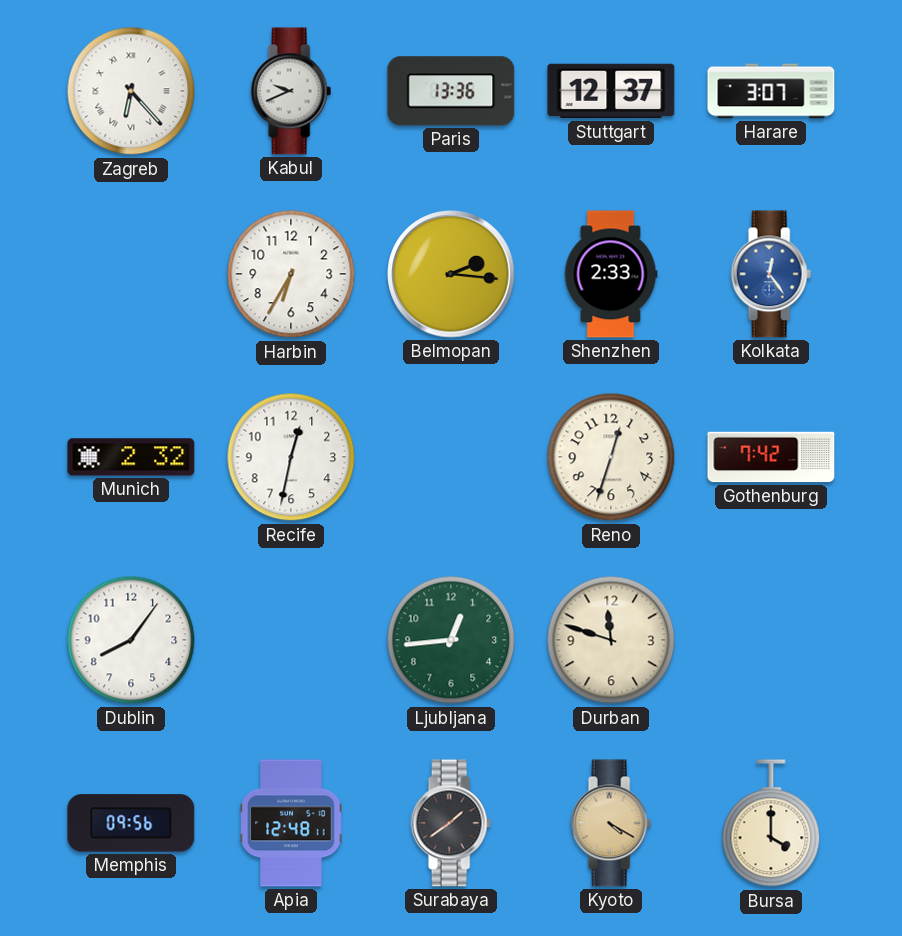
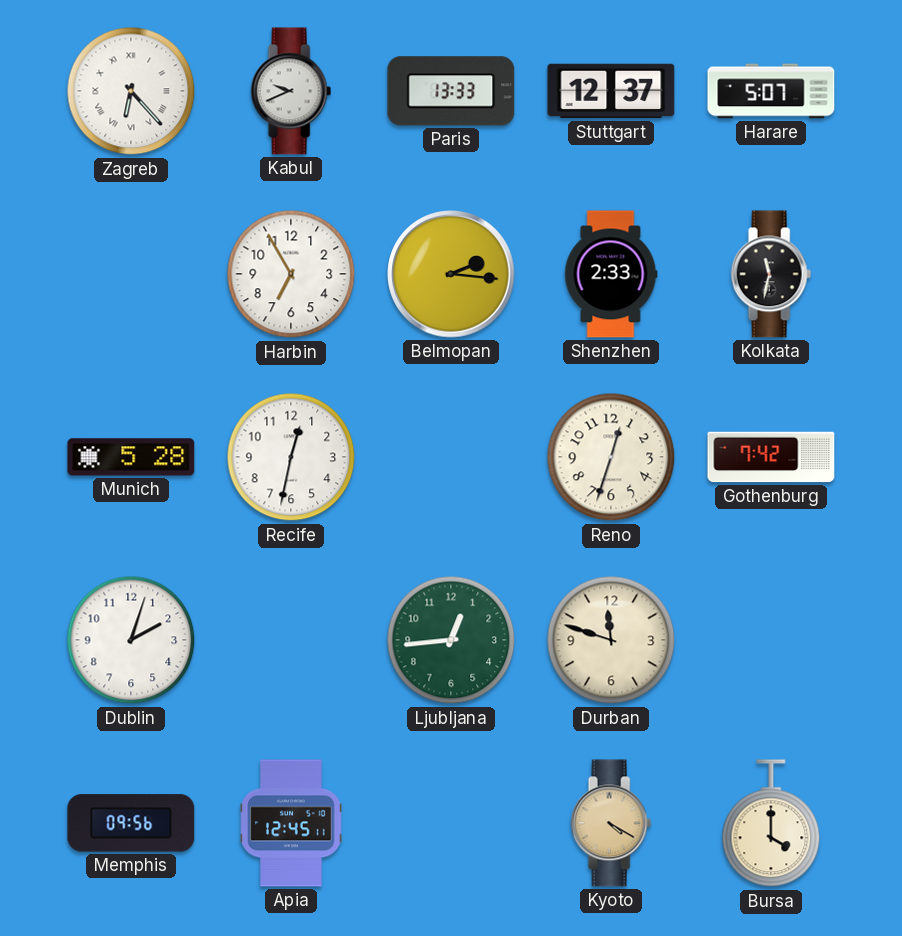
Paris: 13:36 -> 13:33
Harare: 3:07 -> 5:07
Harbin: 6:35 -> 6:55
Kolkata: 12:24 -> 11:32
Kolkata dial: blue -> black
Munich: 2:32 -> 5:28
Dublin: 8:06 -> 2:03
Apia: 12:48 -> 12:45
Surabaya: 1:39 -> none
